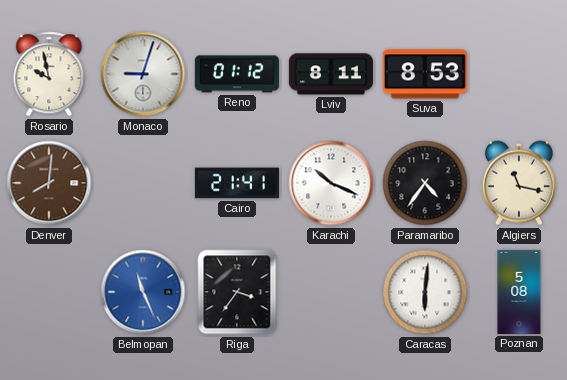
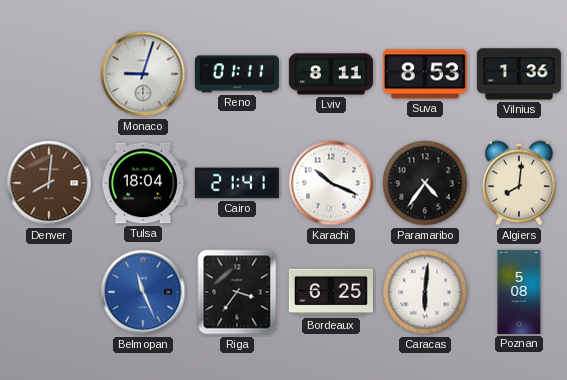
Rosario: 9:58 -> none
Reno: 01:12 -> 01:11
Vilnius: none -> 1:36
Tulsa: none -> 18:04
Algiers: 11:17 -> 8:01
Bordeaux: none -> 6:25
